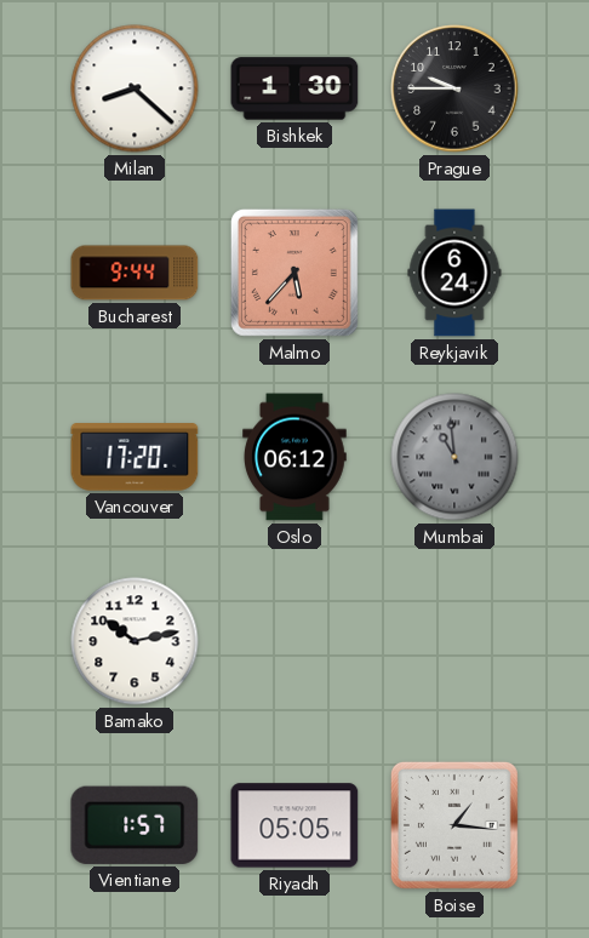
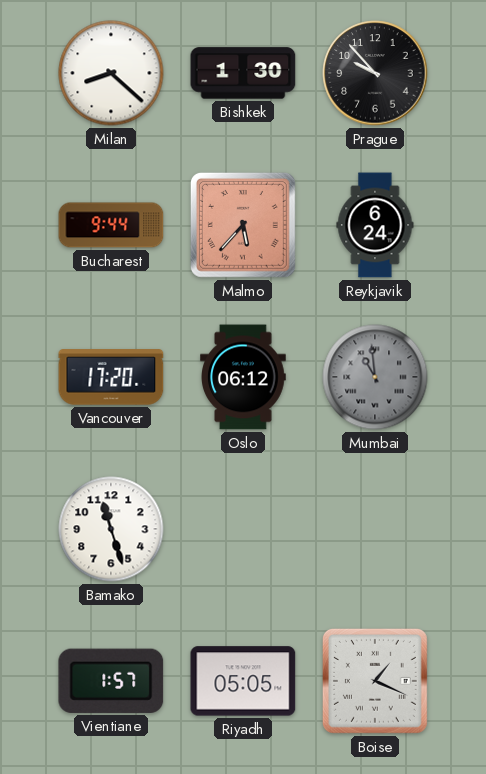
Prague: 9:45 -> 9:53
Bamako: 10:13 -> 11:27
Boise: 1:16 -> 1:19
